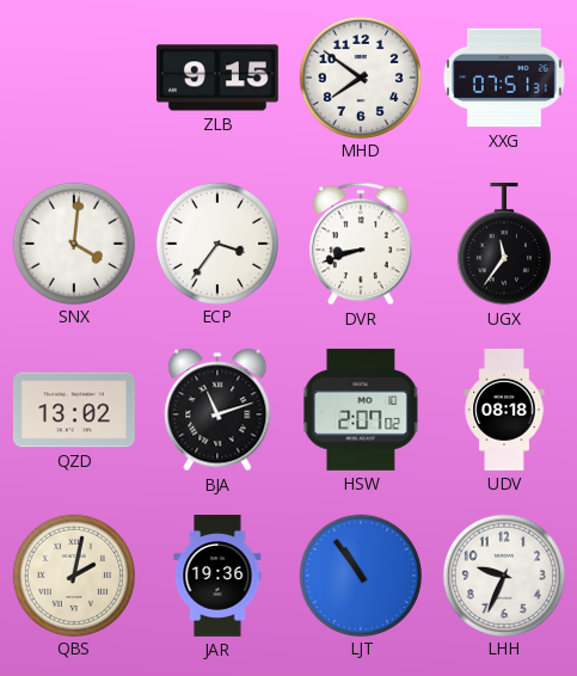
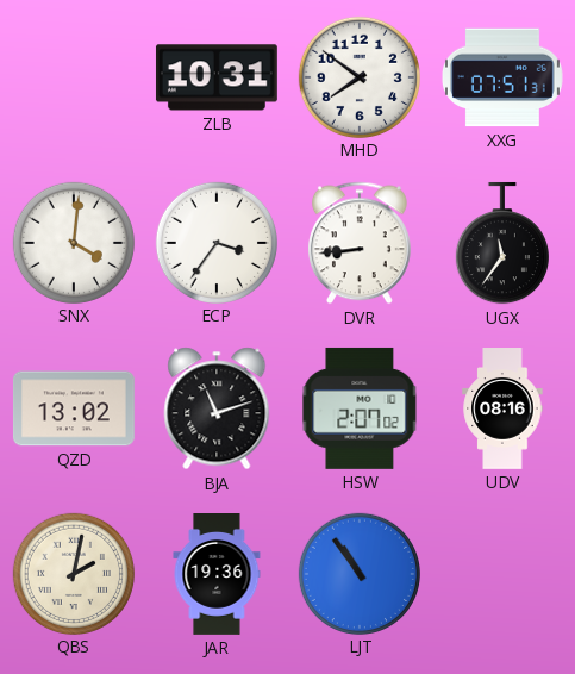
ZLB: 9:15 -> 10:31
DVR: 8:42 -> 8:44
UDV: 08:18 -> 08:16
LHH: 9:34 -> none
